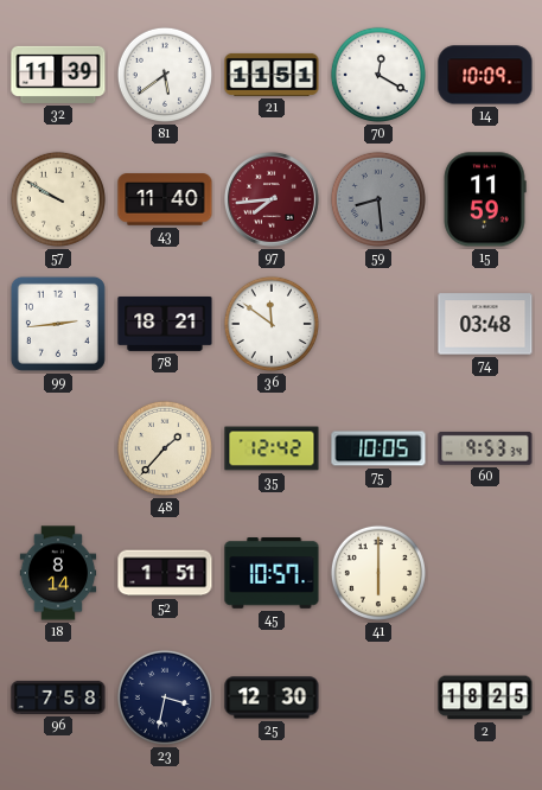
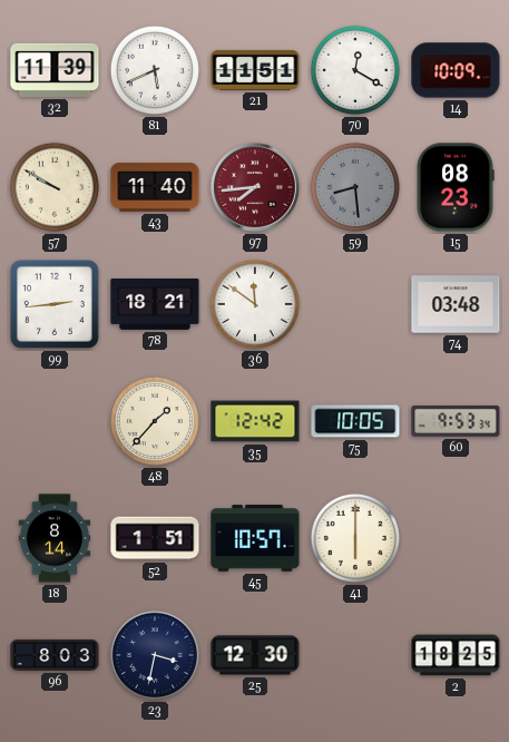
81: 5:39 -> 5:41
15: 11:59 -> 08:23
96: 7:58 -> 8:03
